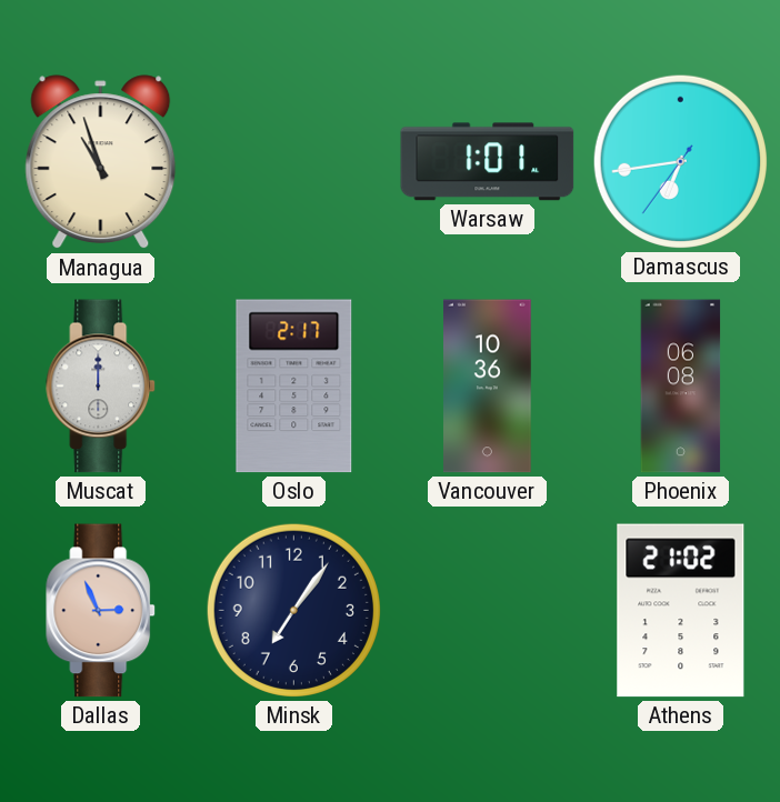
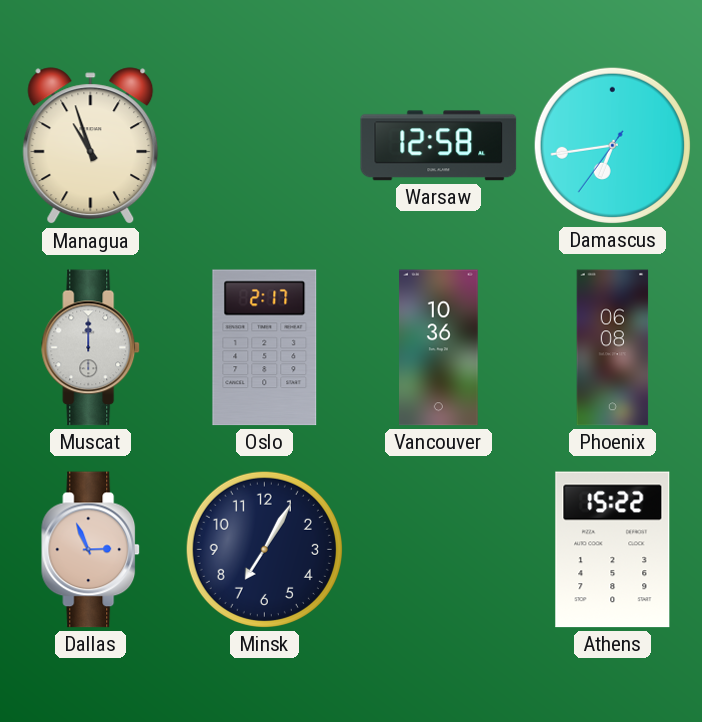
Warsaw: 1:01 -> 12:58
Minsk: 7:06 -> 7:05
Athens: 21:02 -> 15:22
